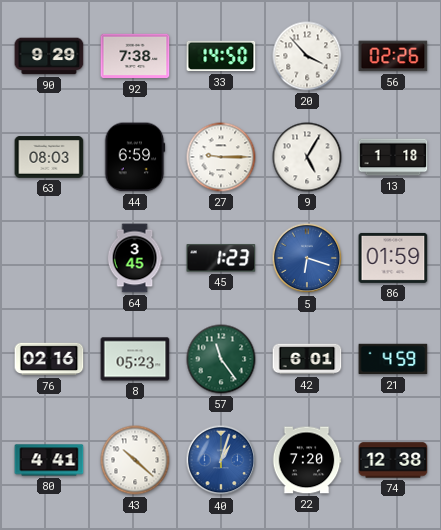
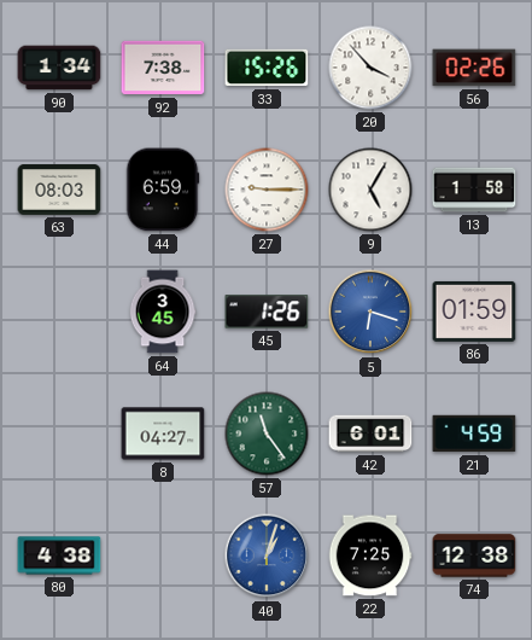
90: 9:29 -> 1:34
33: 14:50 -> 15:26
13: 1:18 -> 1:58
45: 1:23 -> 1:26
76: 02:16 -> none
8: 05:23 -> 04:27
80: 4:41 -> 4:38
43: 10:22 -> none
22: 7:20 -> 7:25
